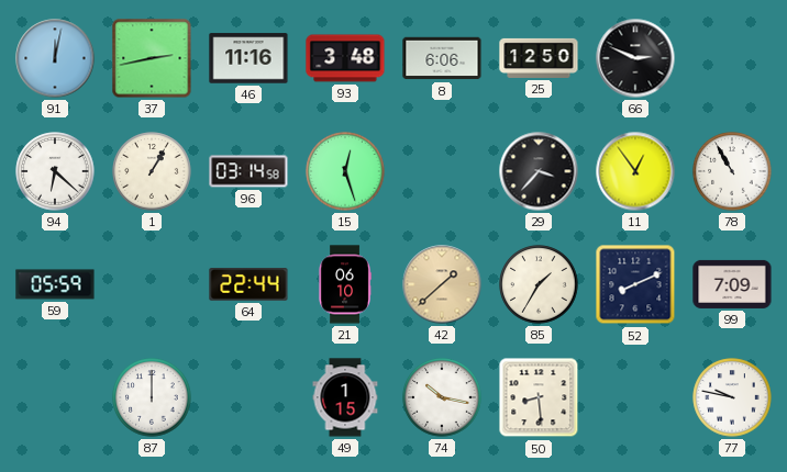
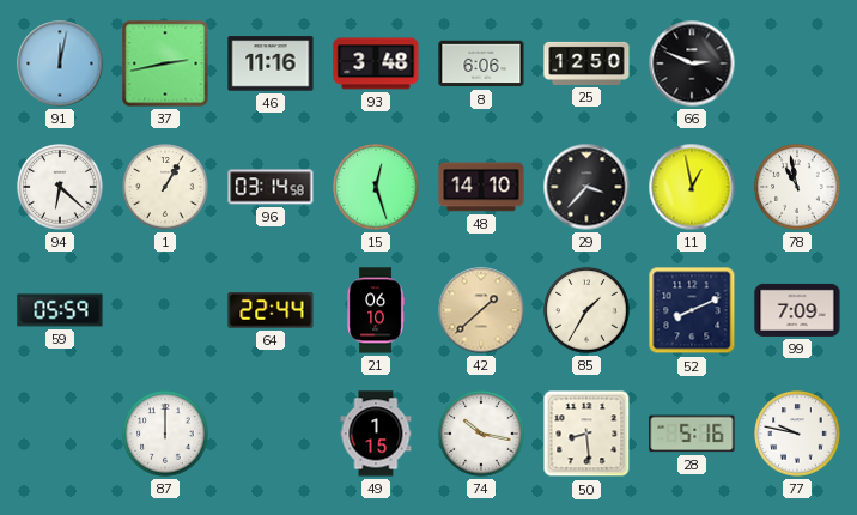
48: none -> 14:10
11: 12:54 -> 12:58
78: 10:55 -> 10:58
28: none -> 5:16
